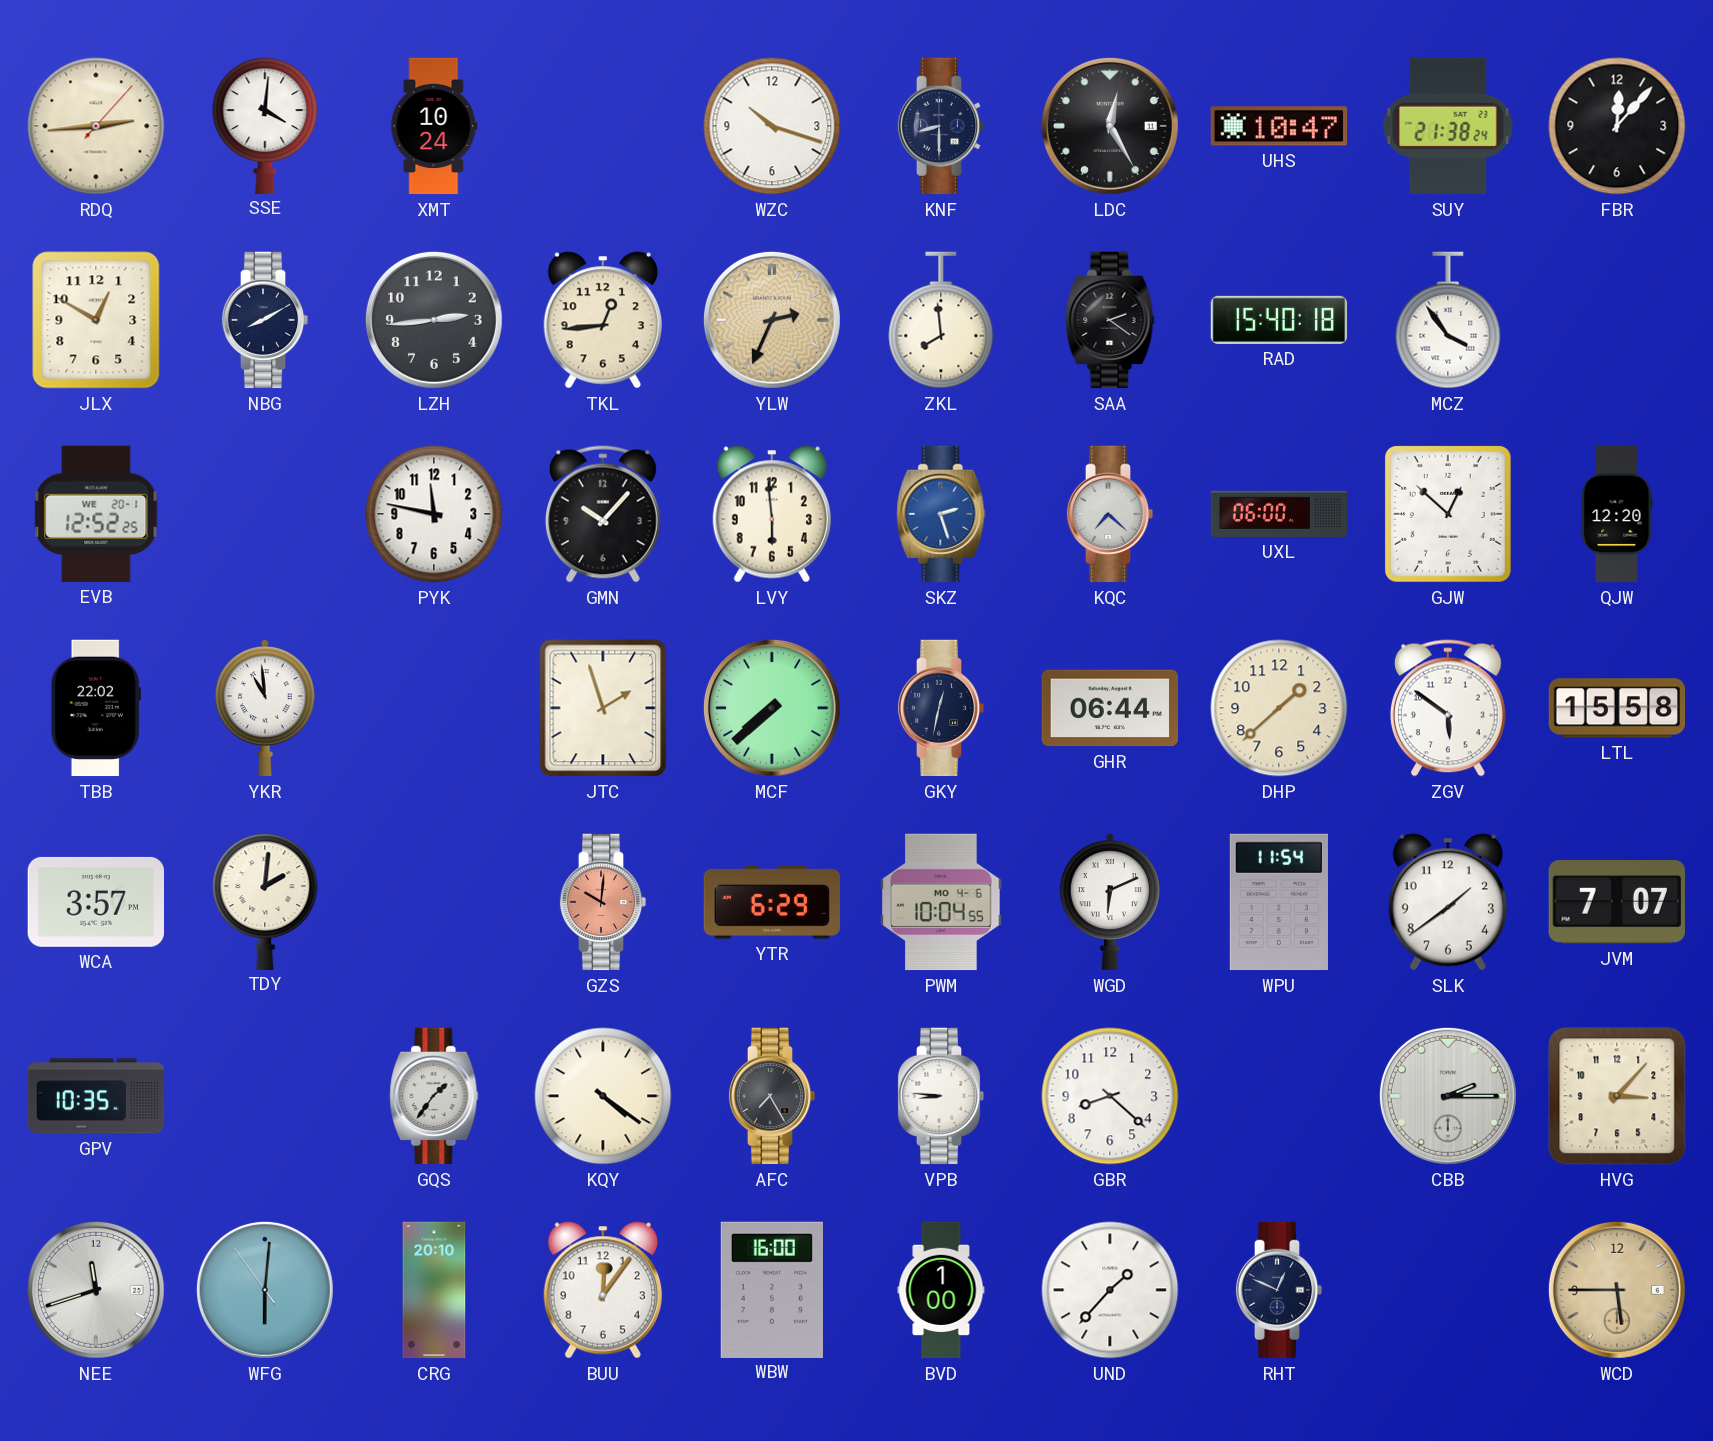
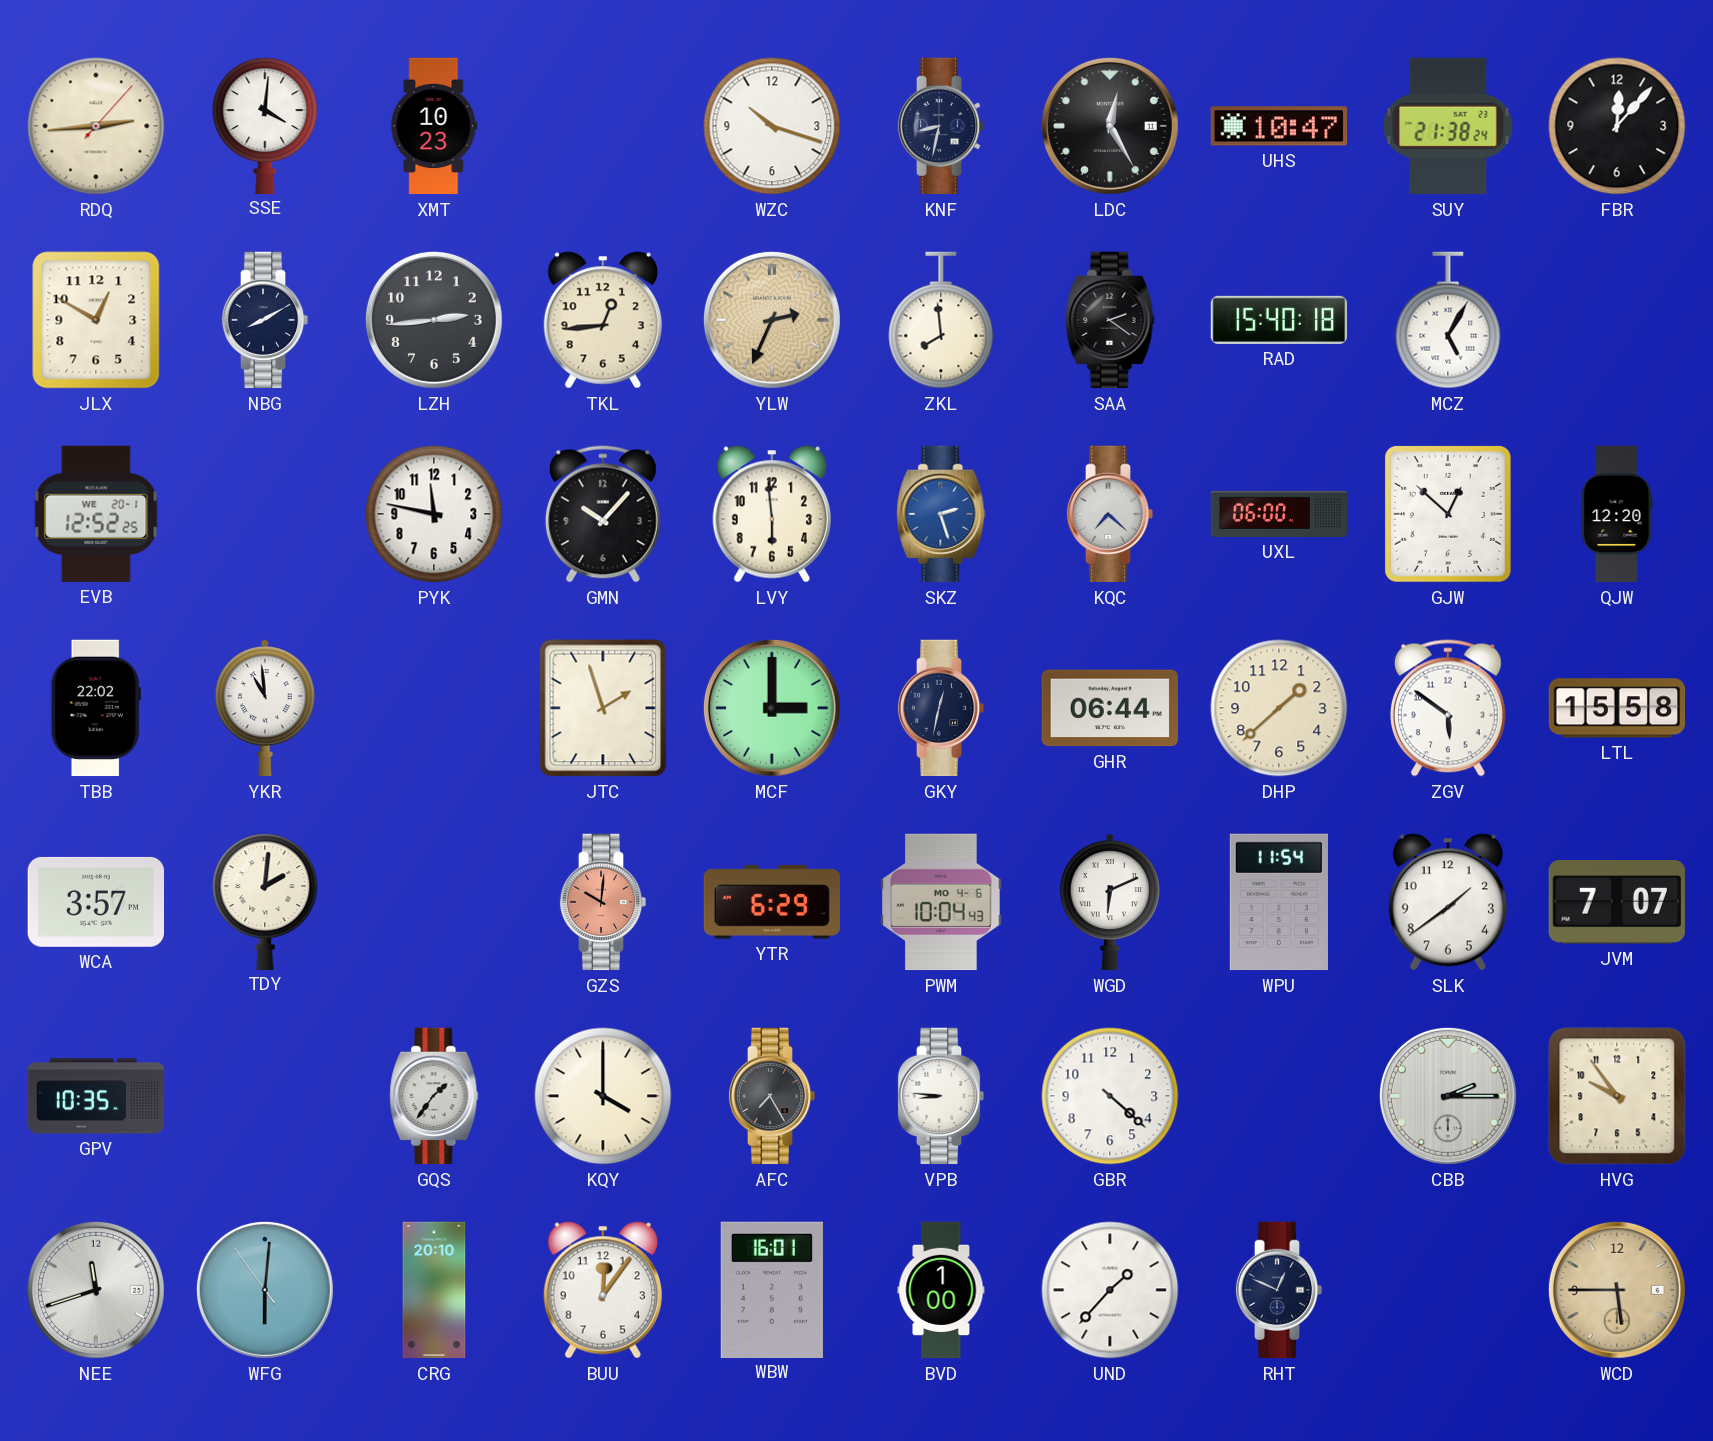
XMT: 10:24 -> 10:23
KNF: 8:30 -> 8:32
MCZ: 3:54 -> 5:05
MCF: 7:38 -> 3:00
PWM: 10:04:55 -> 10:04:43
KQY: 4:21 -> 4:00
GBR: 8:22 -> 4:22
HVG: 3:07 -> 9:54
WBW: 16:00 -> 16:01
